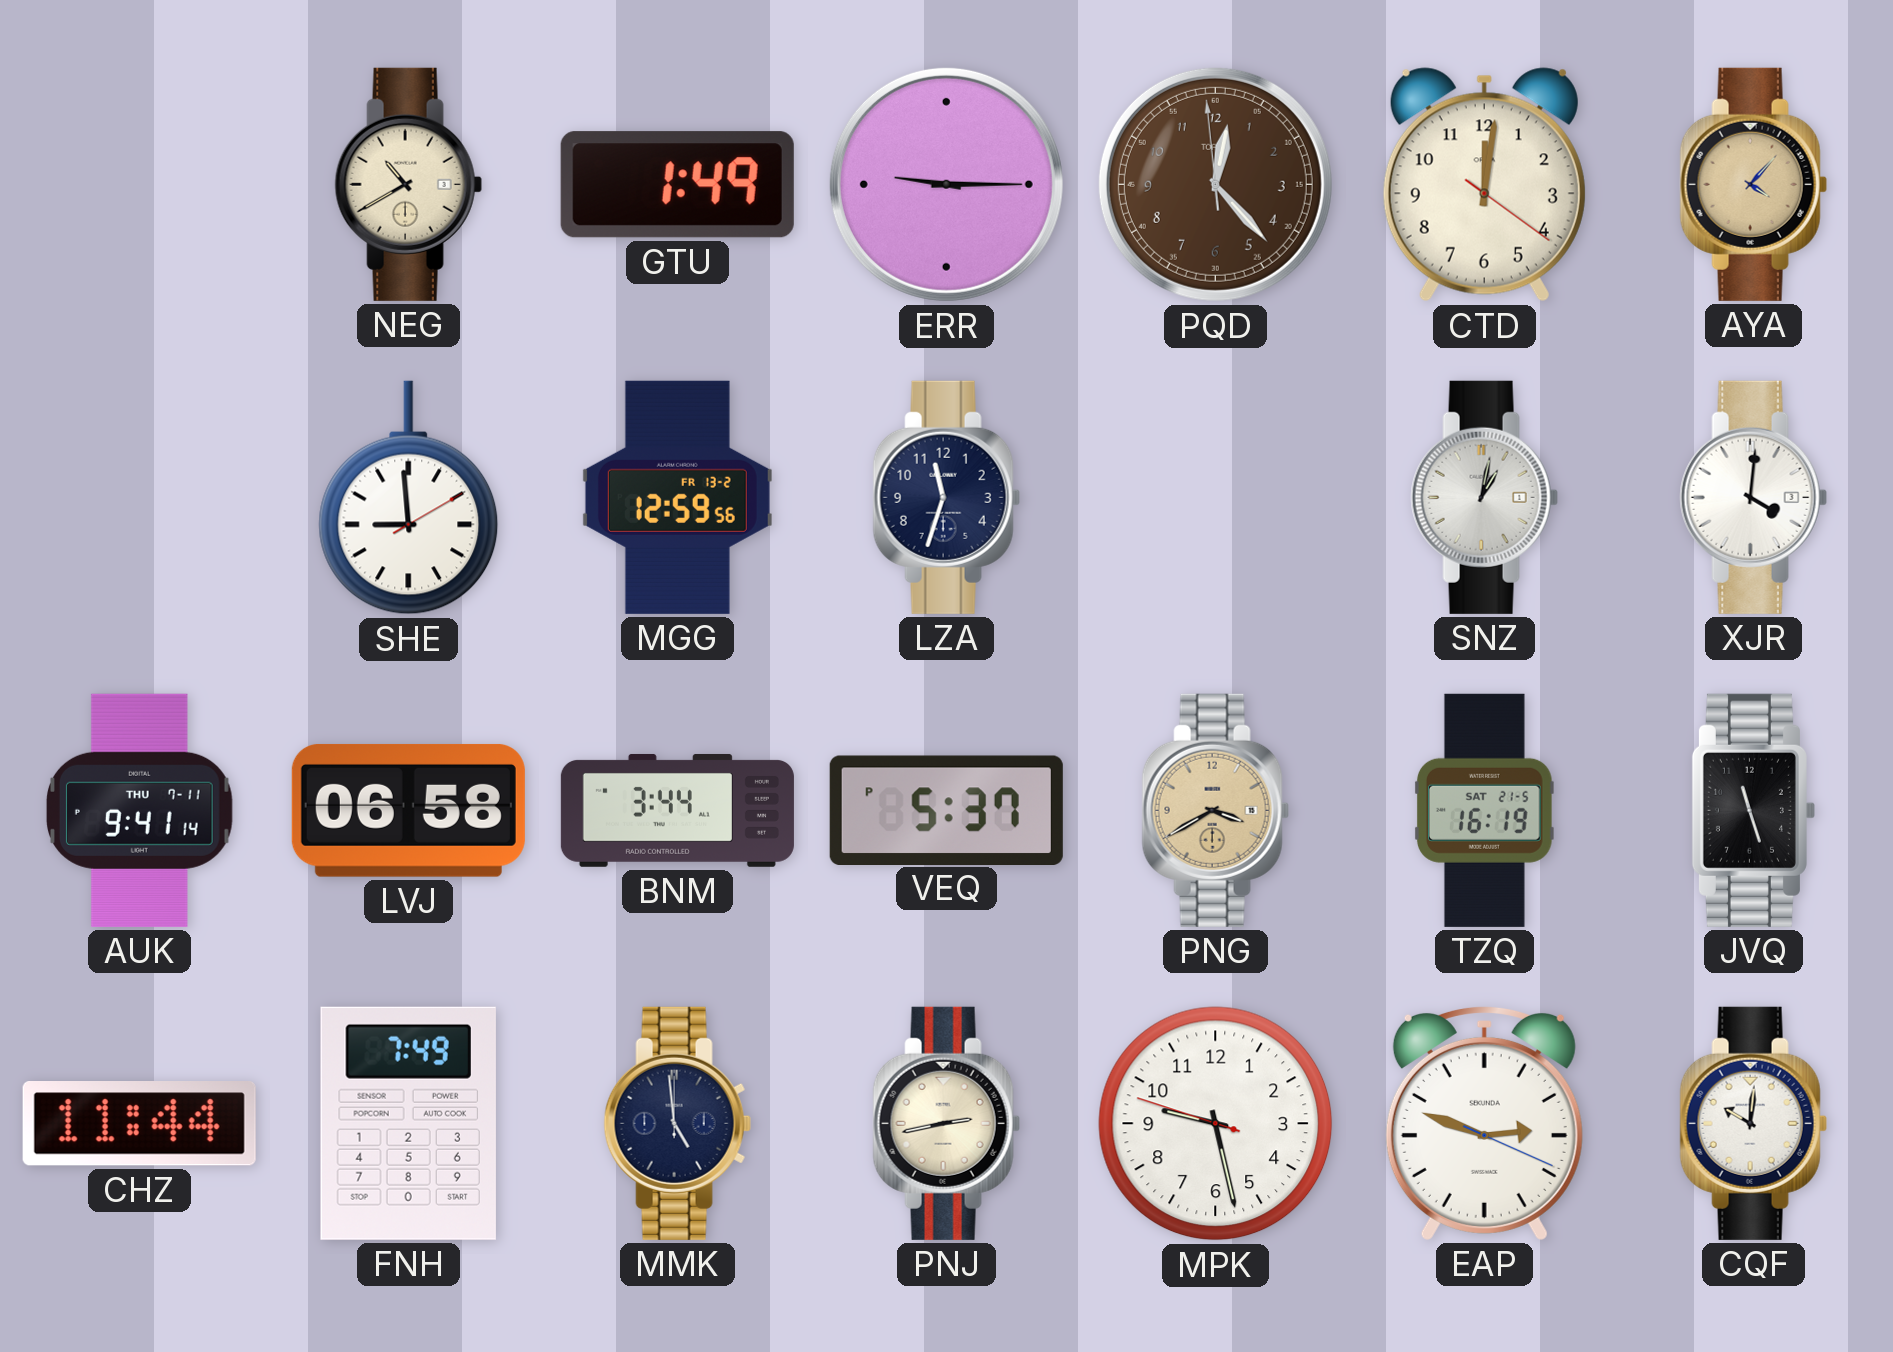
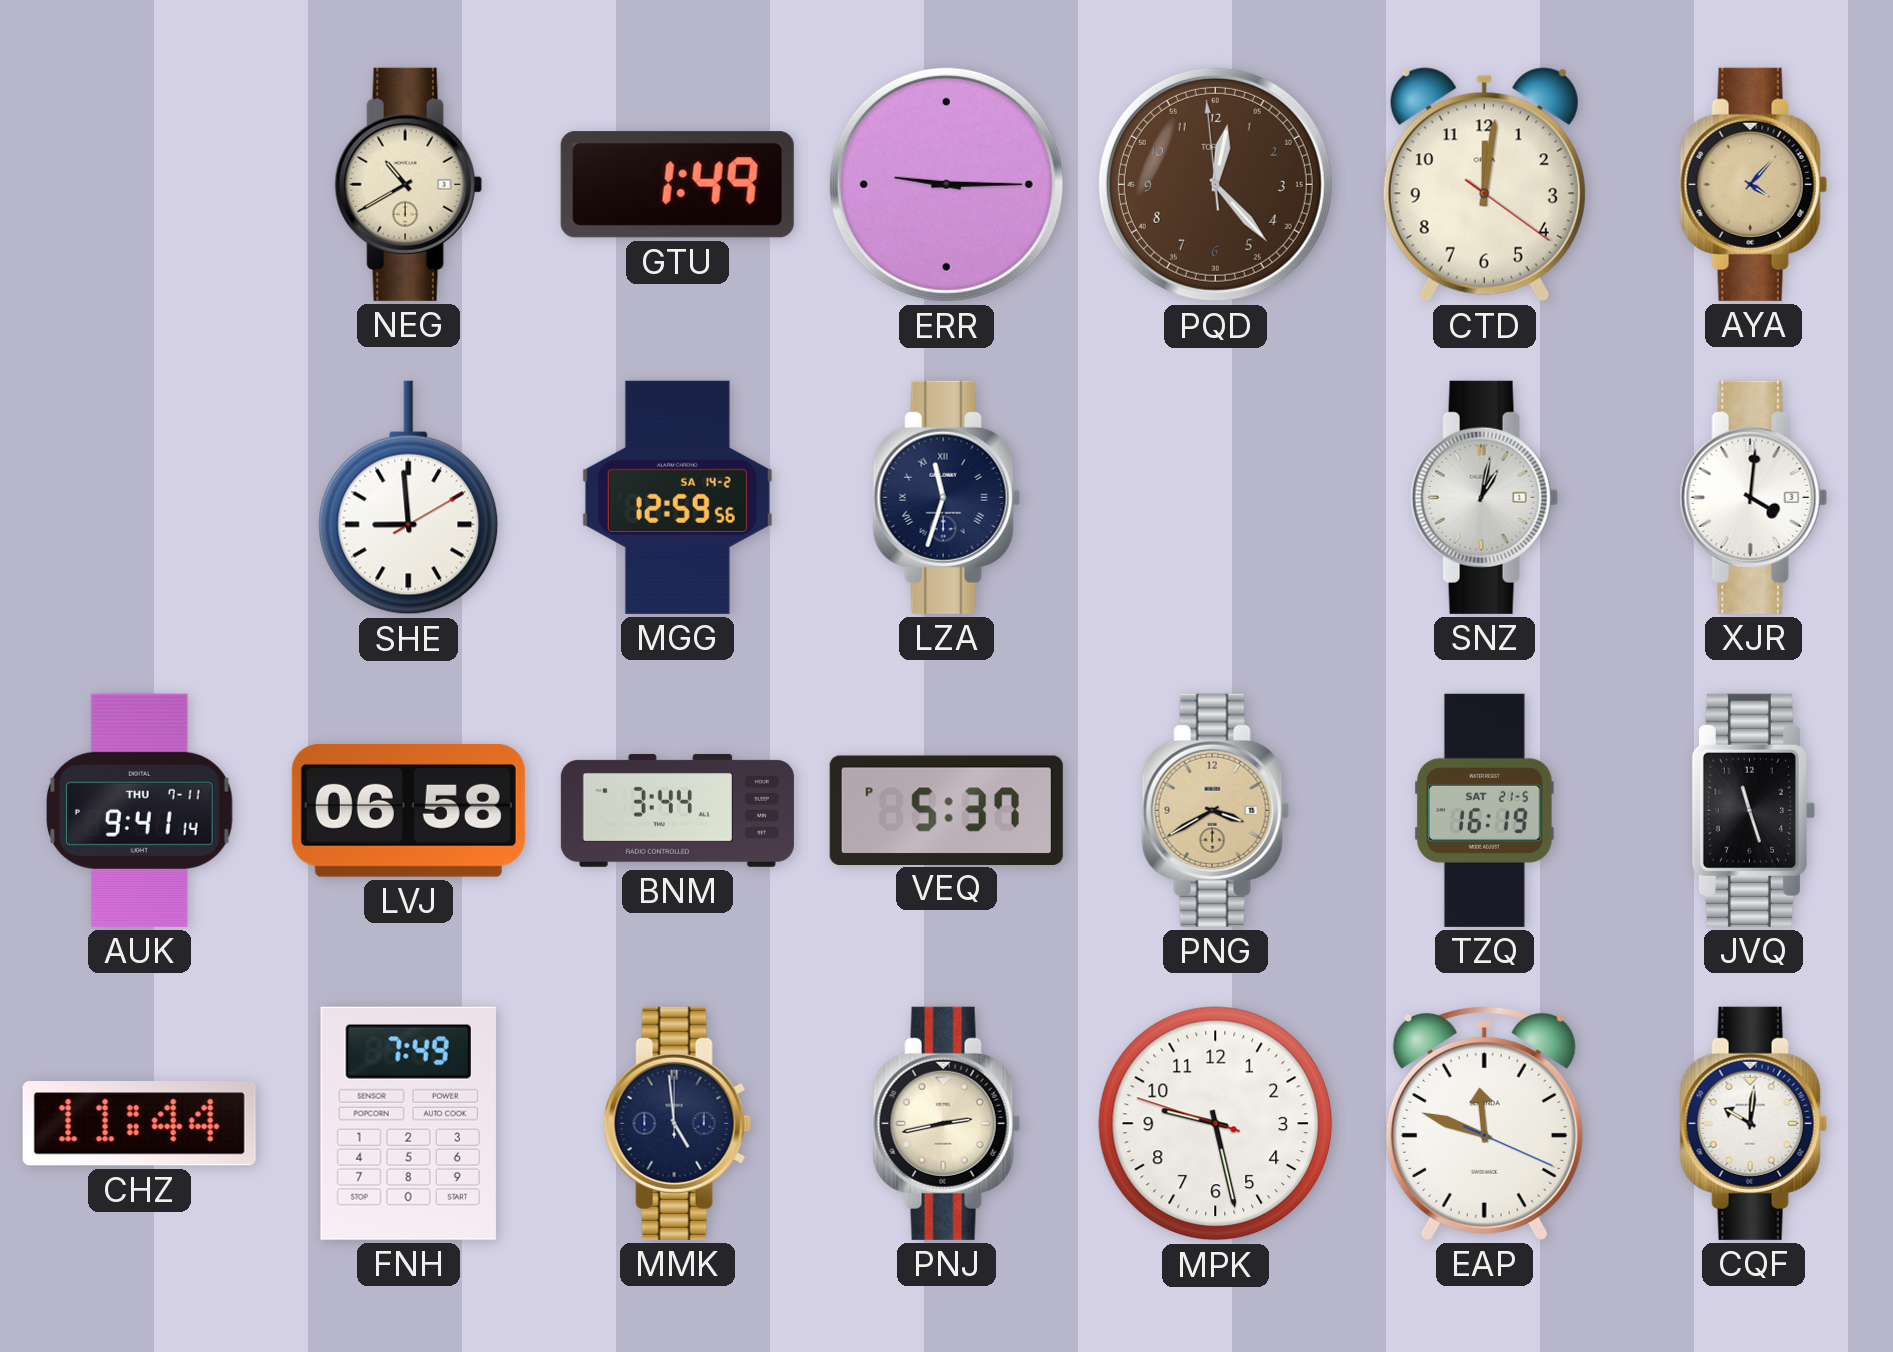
MGG date: FR 13-2 -> SA 14-2
LZA numerals: Arabic -> Roman
EAP: 2:48 -> 11:48
